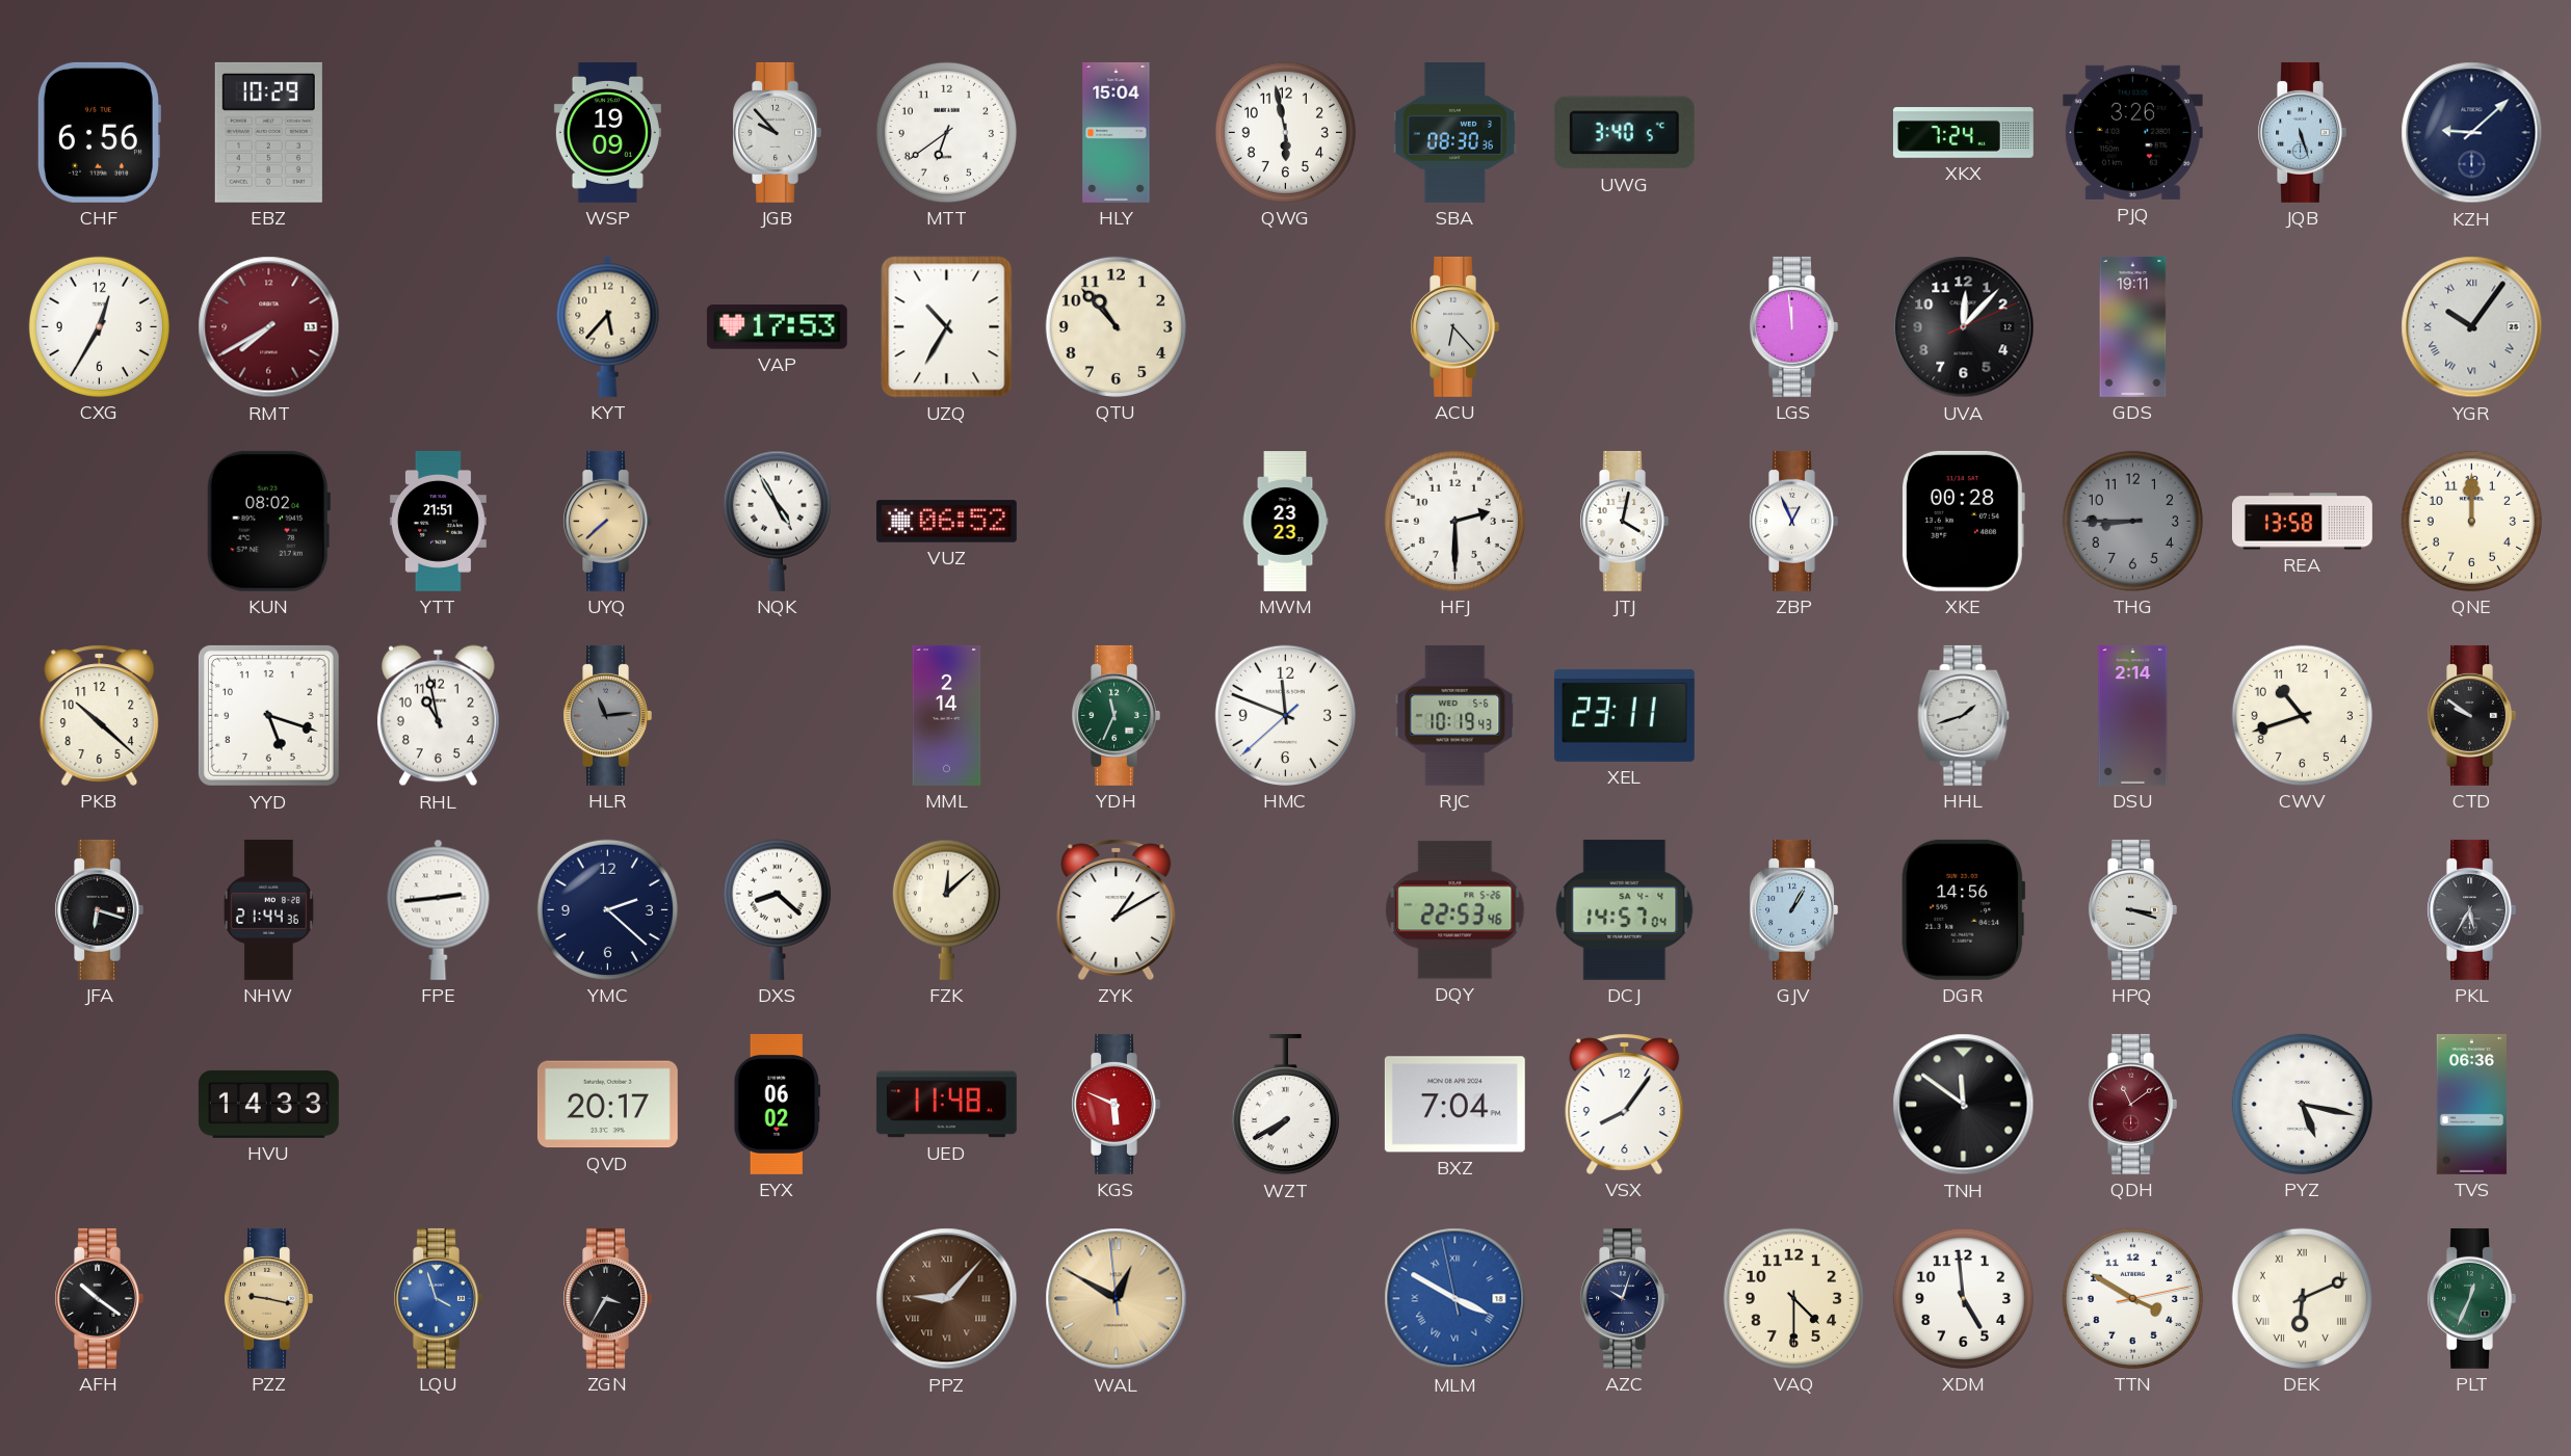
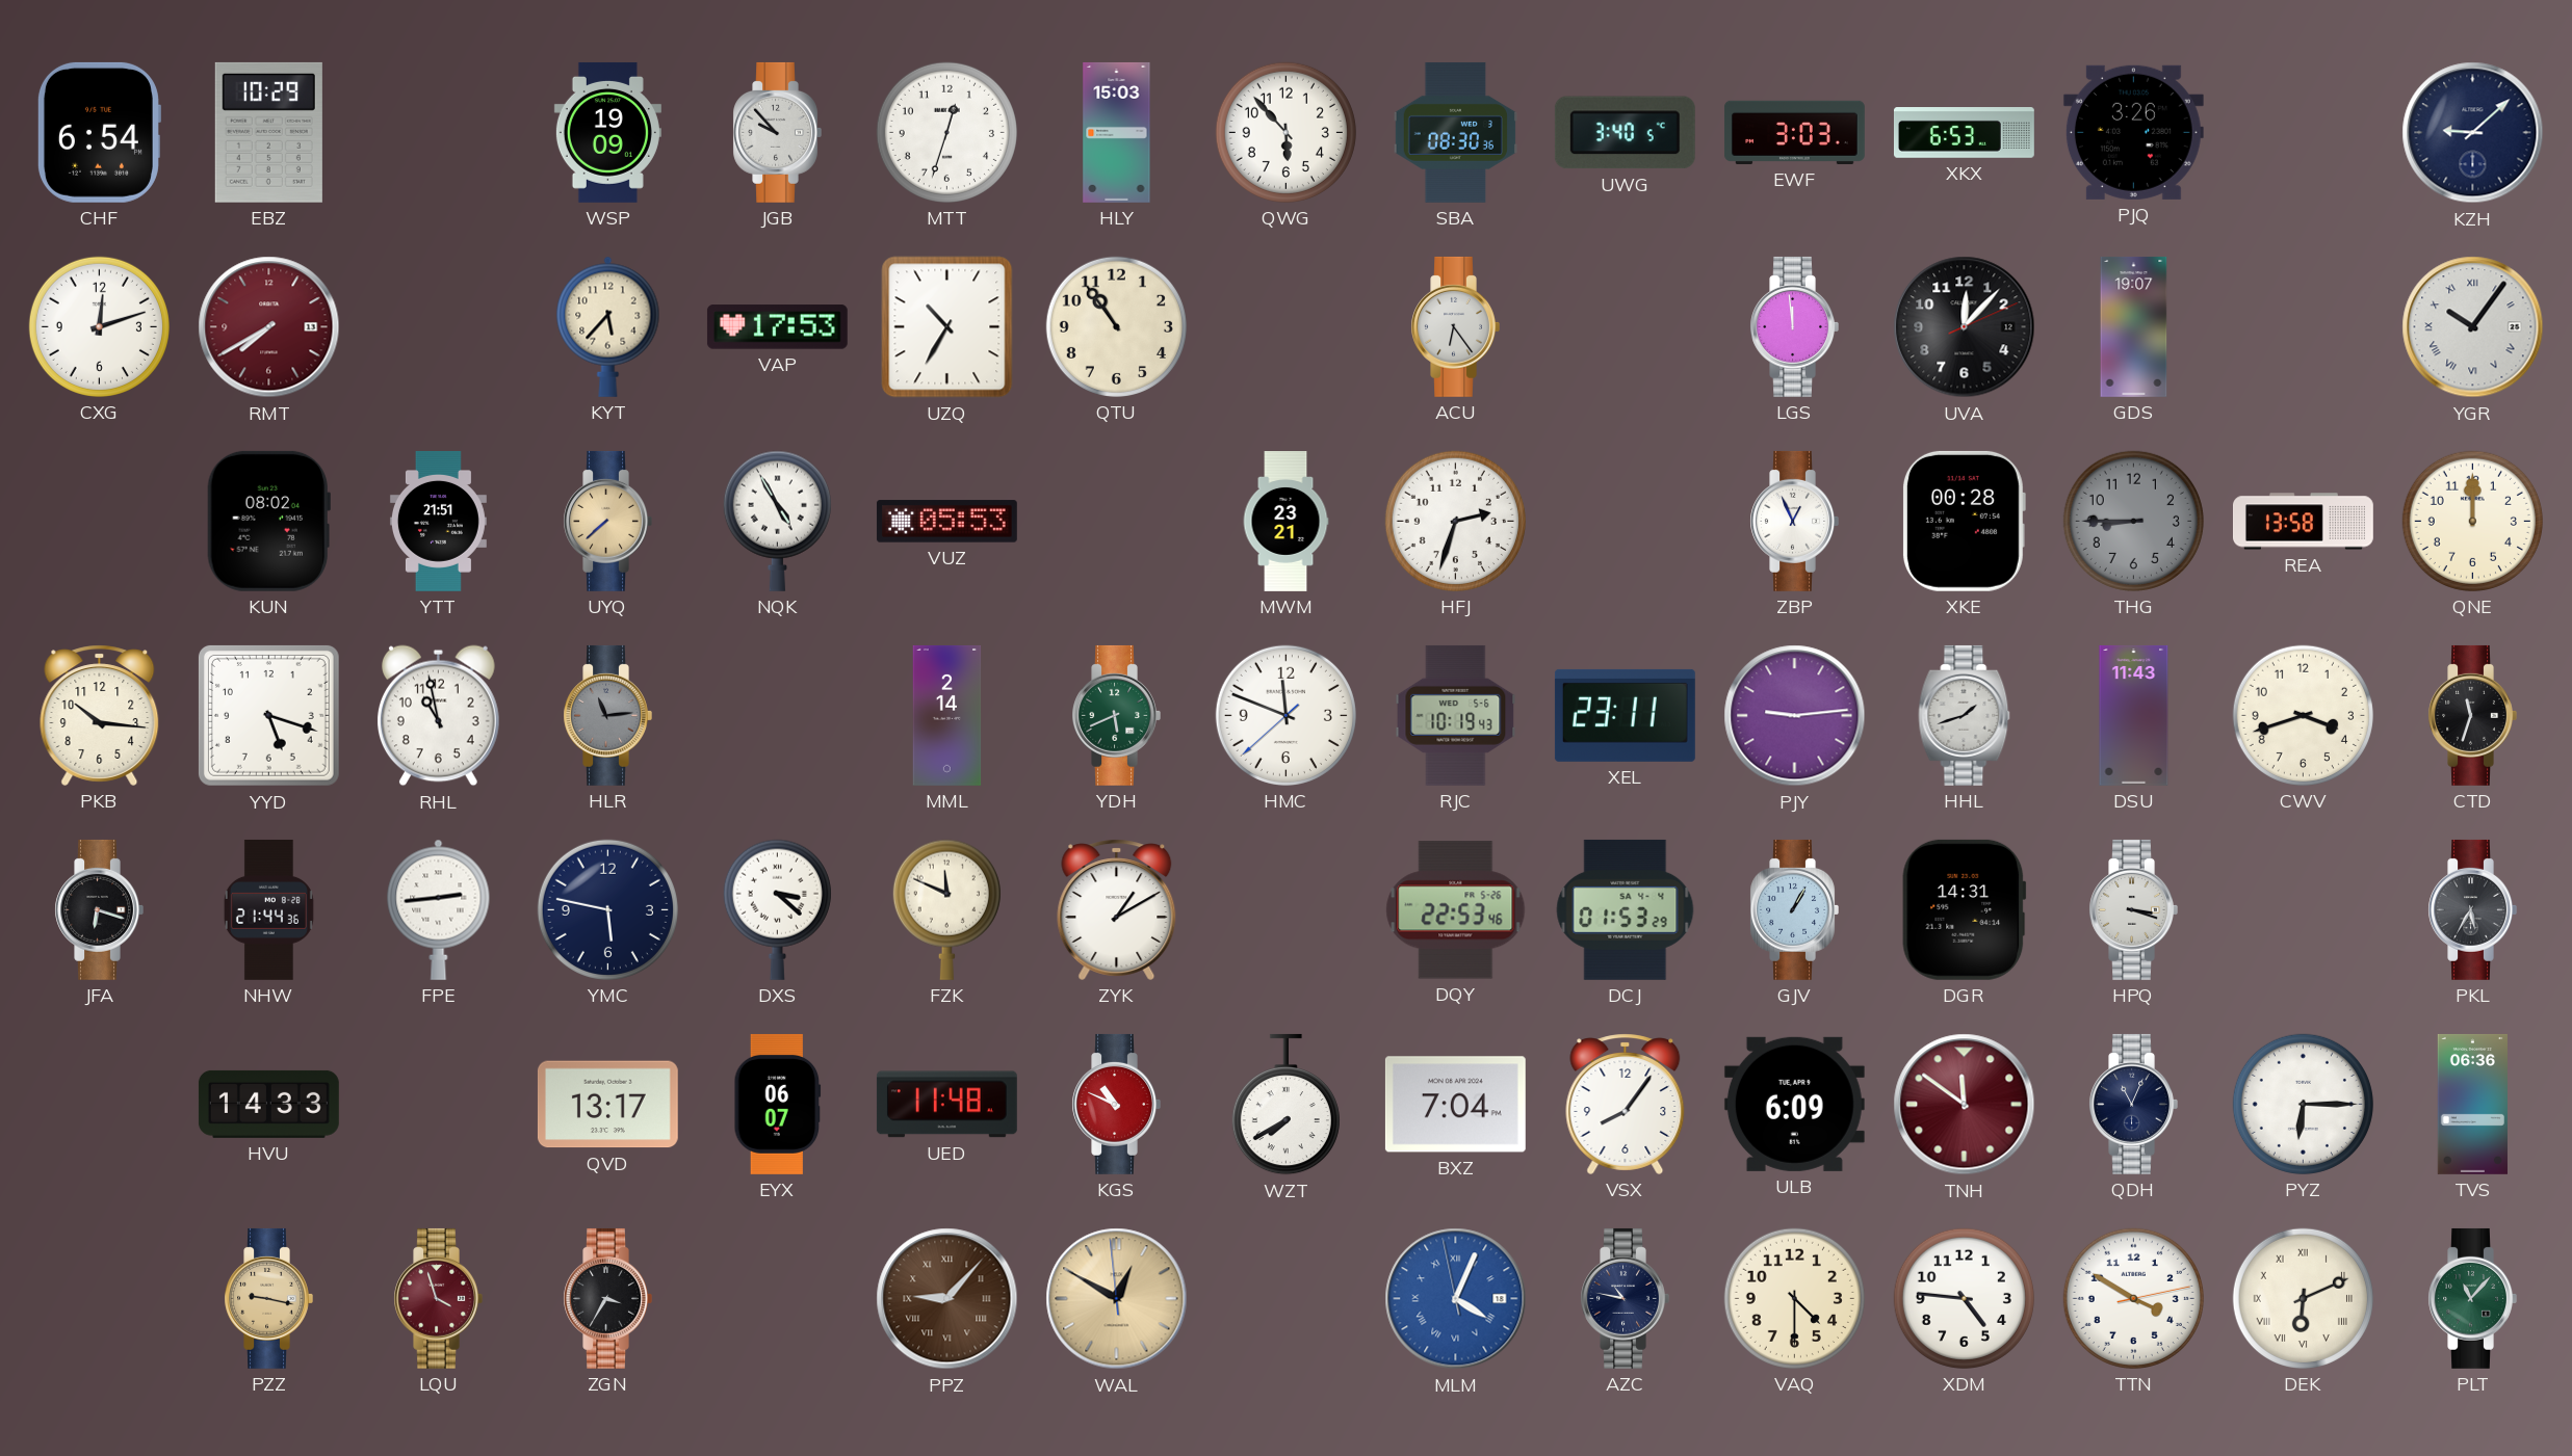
CHF: 6:56 -> 6:54
MTT: 6:39 -> 12:33
HLY: 15:04 -> 15:03
QWG: 5:58 -> 5:53
EWF: none -> 3:03
XKX: 7:24 -> 6:53
JQB: 5:27 -> none
CXG: 12:35 -> 12:12
QTU: 10:53 -> 10:54
ACU: 6:23 -> 6:24
GDS: 19:11 -> 19:07
VUZ: 06:52 -> 05:53
MWM: 23:23 -> 23:21
HFJ: 2:30 -> 2:33
JTJ: 4:02 -> none
PKB: 10:22 -> 10:16
YDH: 11:34 -> 5:41
PJY: none -> 9:14
DSU: 2:14 -> 11:43
CWV: 10:42 -> 3:42
CTD: 9:51 -> 11:33
YMC: 2:22 -> 5:47
DXS: 8:22 -> 3:22
FZK: 12:08 -> 11:49
DCJ: 14:57 -> 01:53
DGR: 14:56 -> 14:31
QVD: 20:17 -> 13:17
EYX: 06:02 -> 06:07
KGS: 5:49 -> 10:49
ULB: none -> 6:09
TNH dial: black -> burgundy
QDH: 11:09 -> 11:04
QDH dial: burgundy -> navy
PYZ: 5:17 -> 6:15
AFH: 10:21 -> none
LQU dial: blue -> burgundy
MLM: 3:49 -> 4:03
AZC: 10:03 -> 10:47
XDM: 4:59 -> 4:46
PLT: 12:34 -> 11:07
